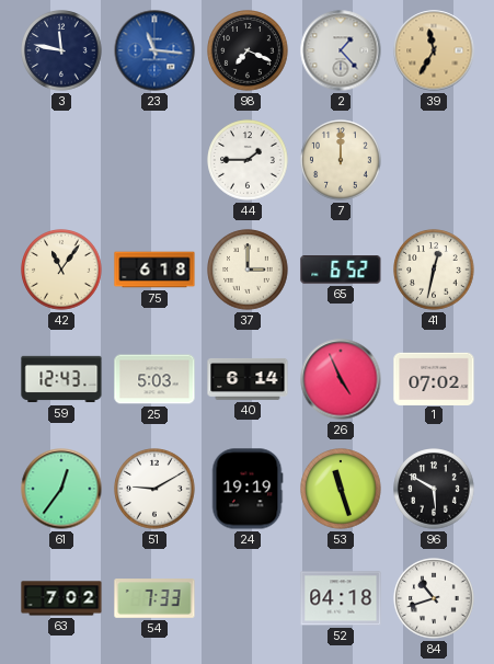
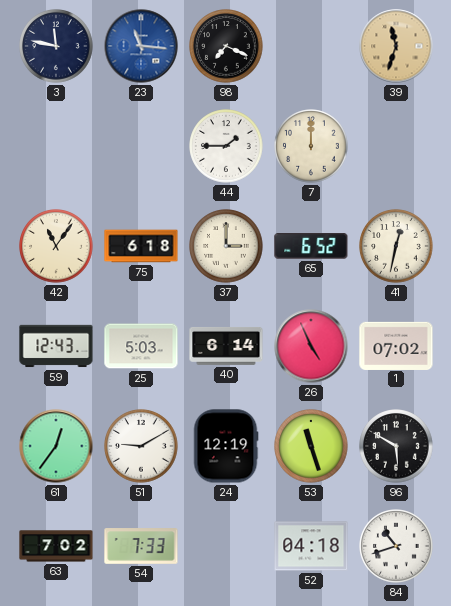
2: 1:23 -> none
39: 11:35 -> 11:33
24: 19:19 -> 12:19
